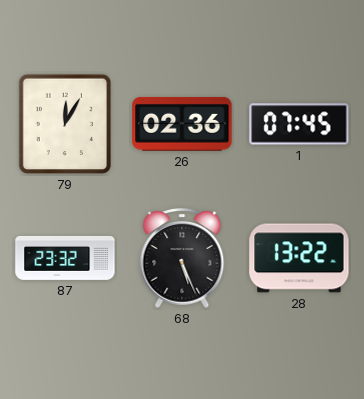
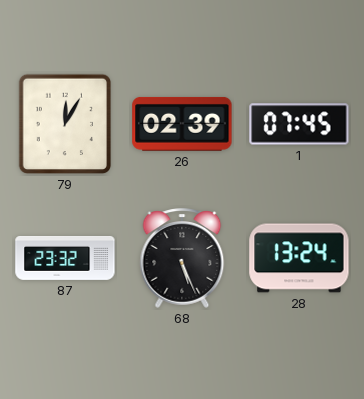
26: 02:36 -> 02:39
28: 13:22 -> 13:24
